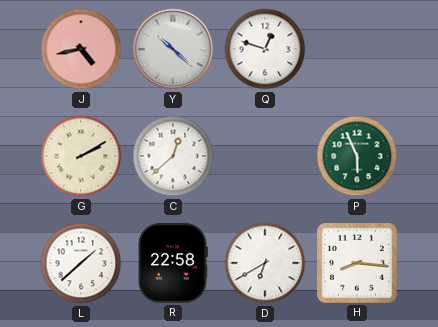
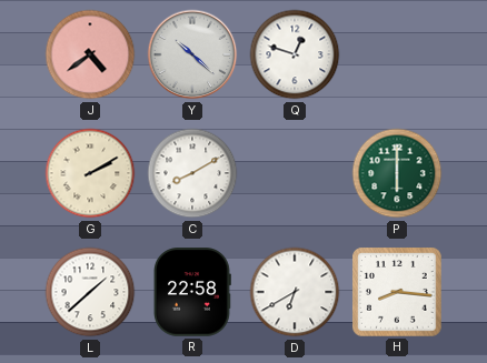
J: 4:43 -> 4:39
C: 12:38 -> 8:10
P: 5:56 -> 6:00
